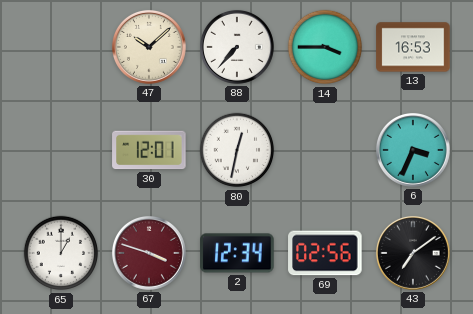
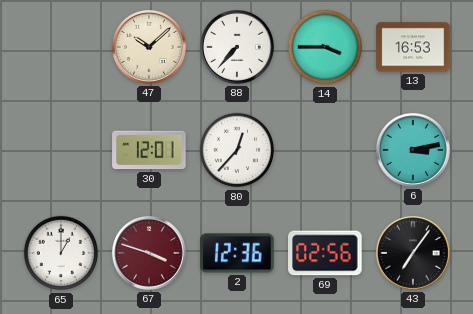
80: 12:32 -> 12:37
6: 3:34 -> 3:13
2: 12:34 -> 12:36
43: 7:09 -> 7:06
